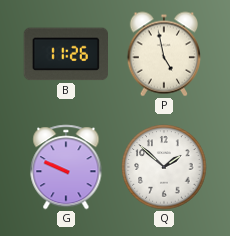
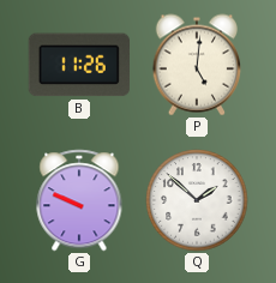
P: 4:58 -> 5:01
